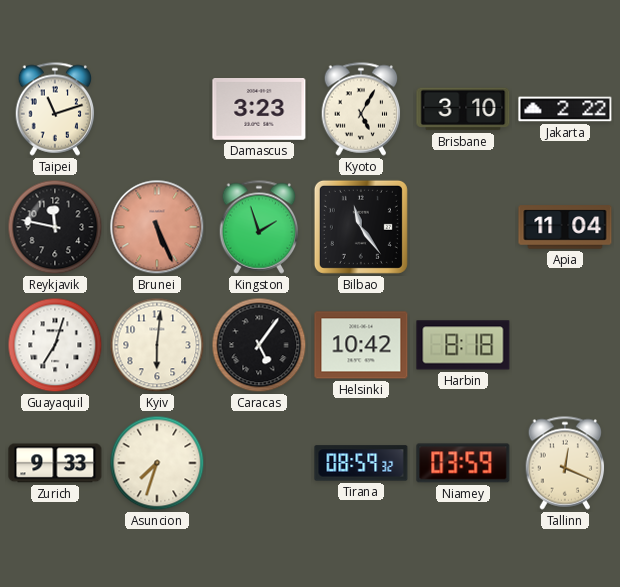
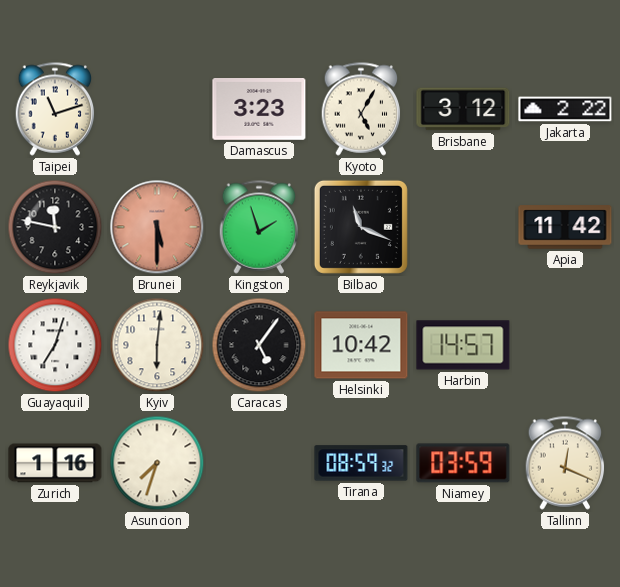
Brisbane: 3:10 -> 3:12
Brunei: 5:26 -> 5:30
Bilbao: 11:24 -> 11:19
Apia: 11:04 -> 11:42
Harbin: 8:18 -> 14:57
Zurich: 9:33 -> 1:16
